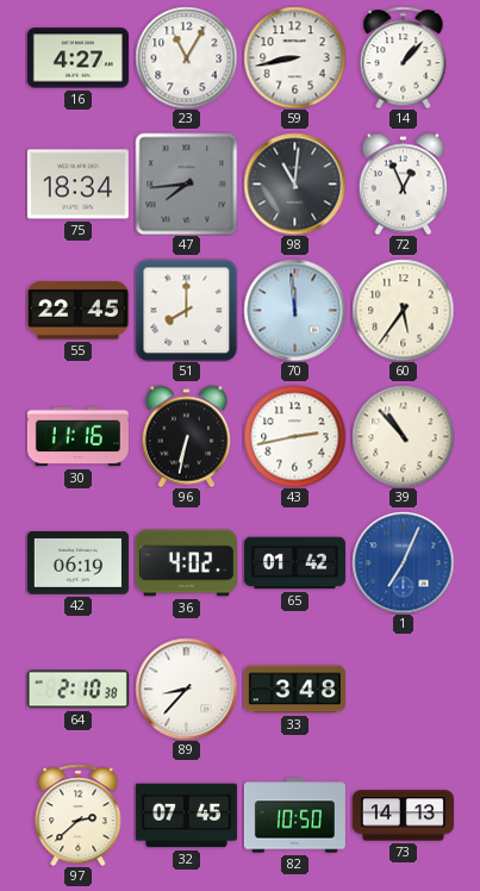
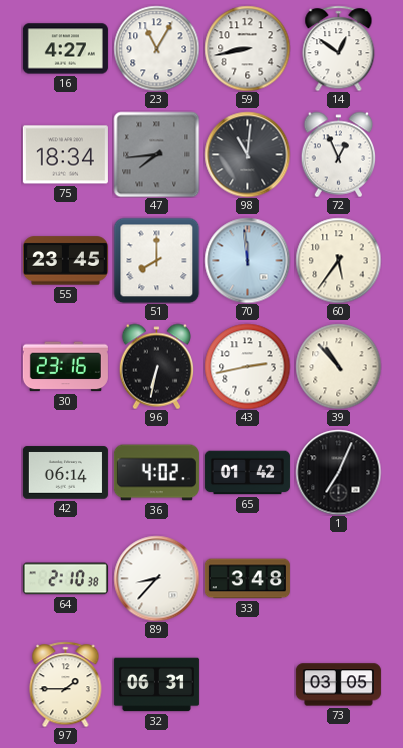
14: 1:07 -> 12:51
55: 22:45 -> 23:45
30: 11:16 -> 23:16
42: 06:19 -> 06:14
1 dial: blue -> black
97: 2:38 -> 1:45
32: 07:45 -> 06:31
82: 10:50 -> none
73: 14:13 -> 03:05
